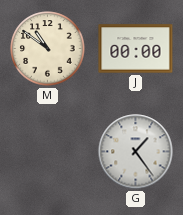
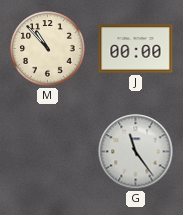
M: 10:51 -> 10:53
G: 1:24 -> 11:24
